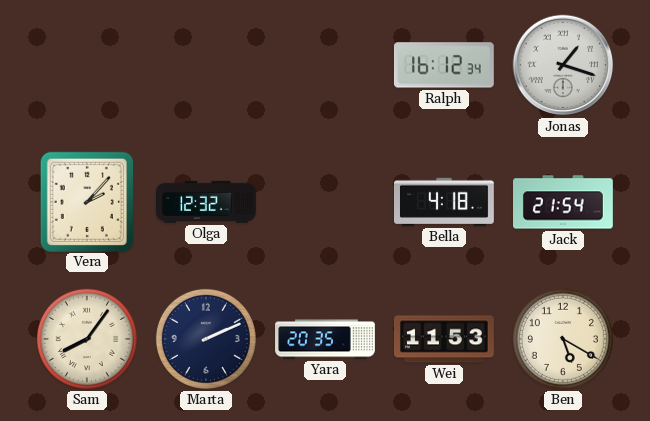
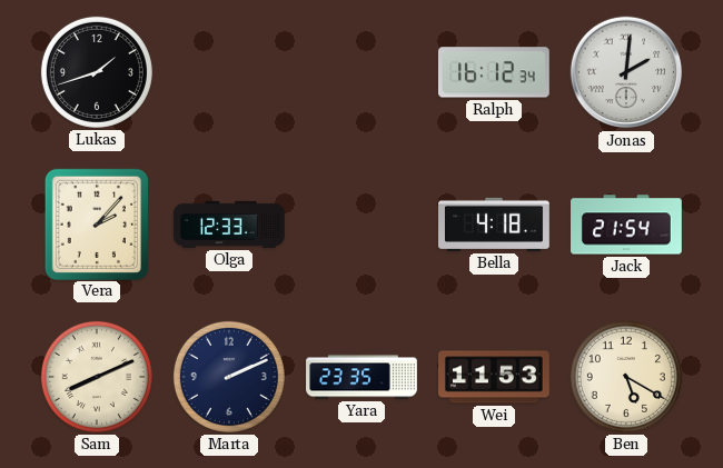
Lukas: none -> 1:42
Jonas: 1:18 -> 2:01
Olga: 12:32 -> 12:33
Sam: 8:06 -> 8:11
Yara: 20:35 -> 23:35
